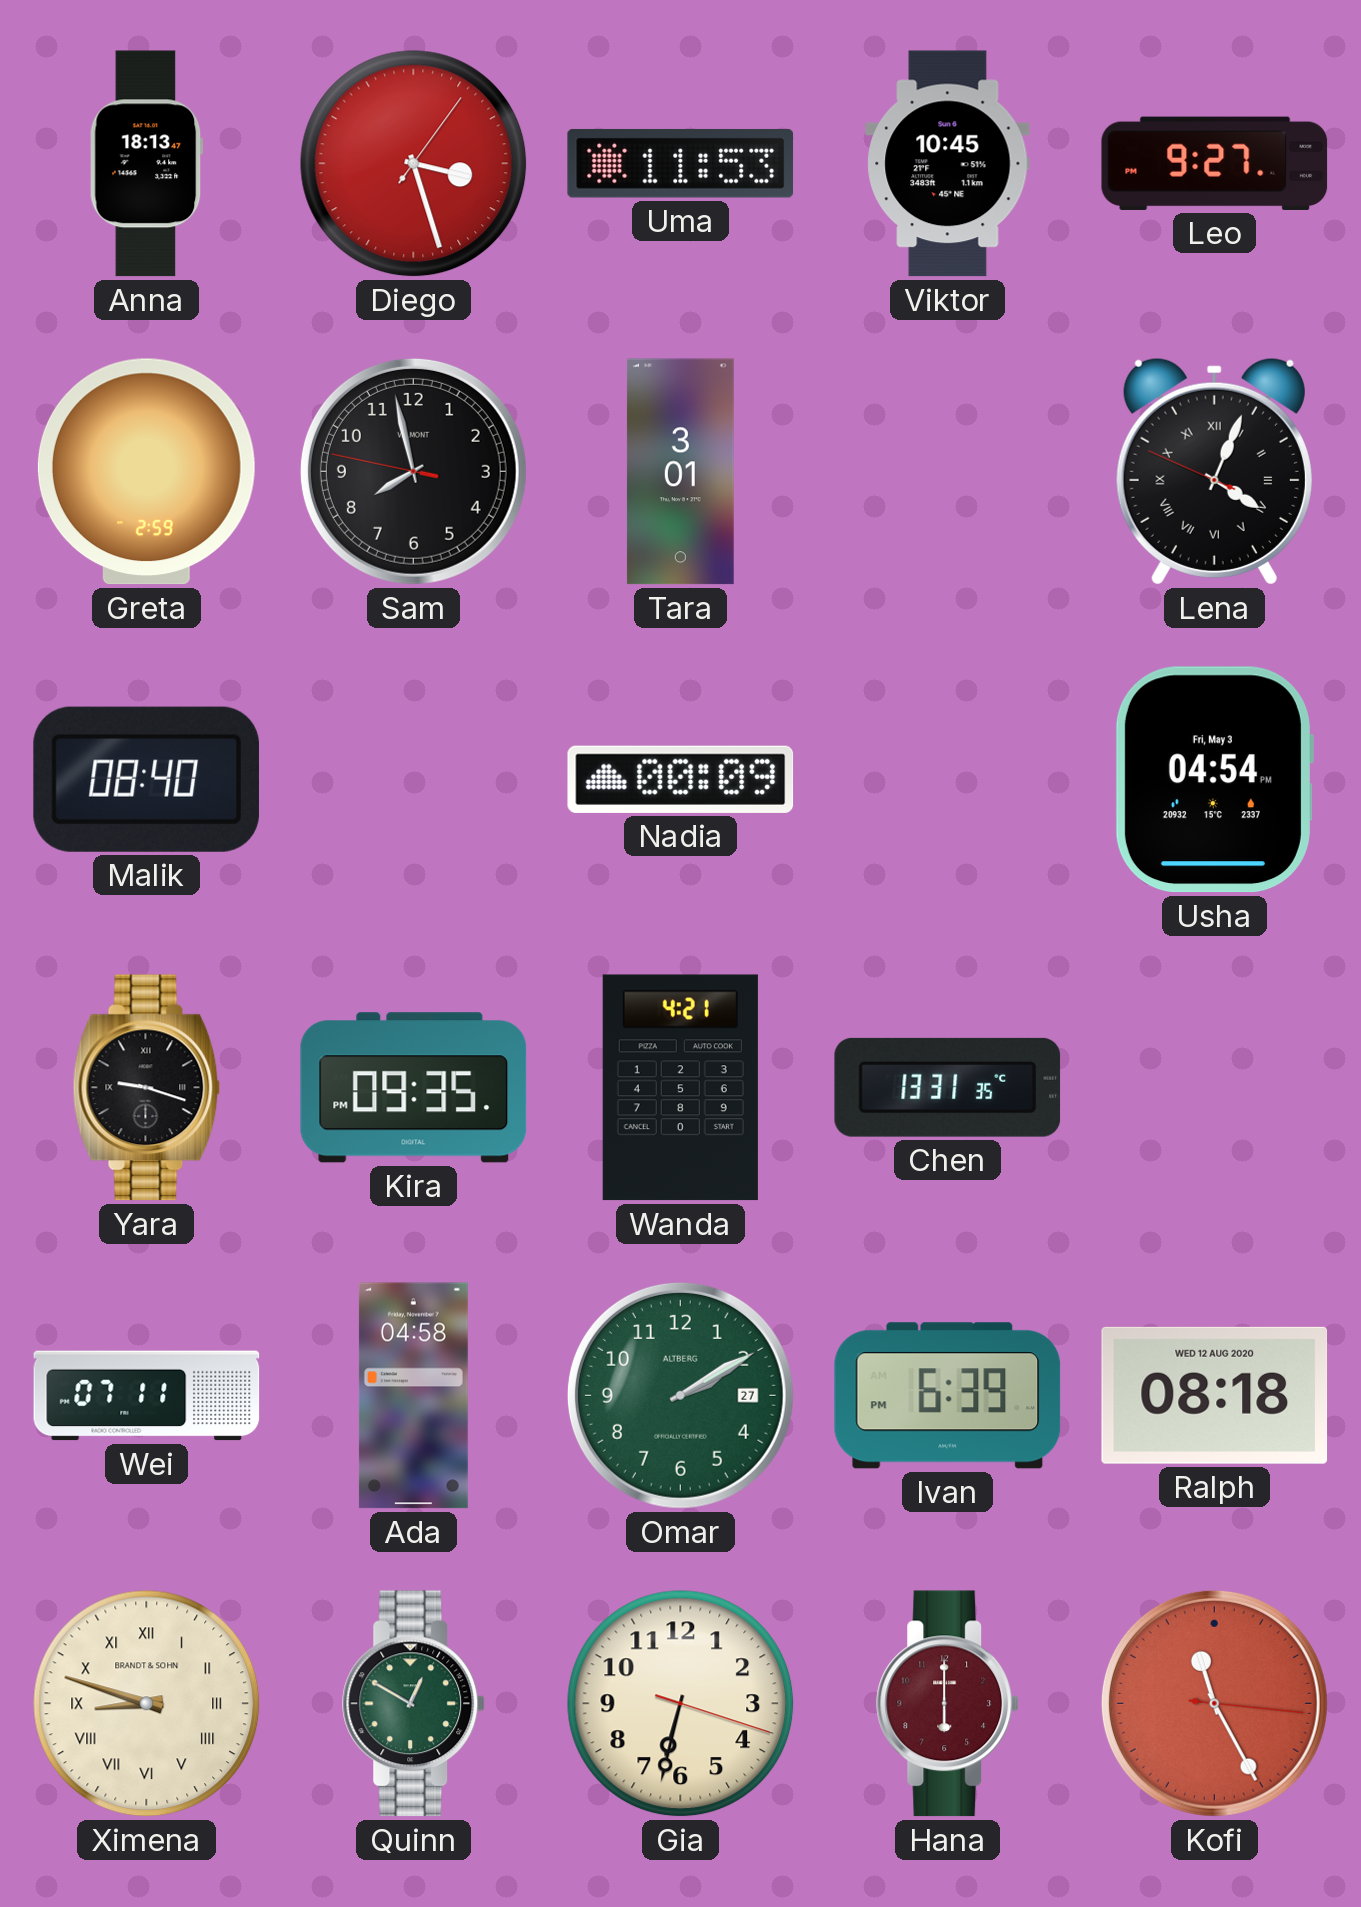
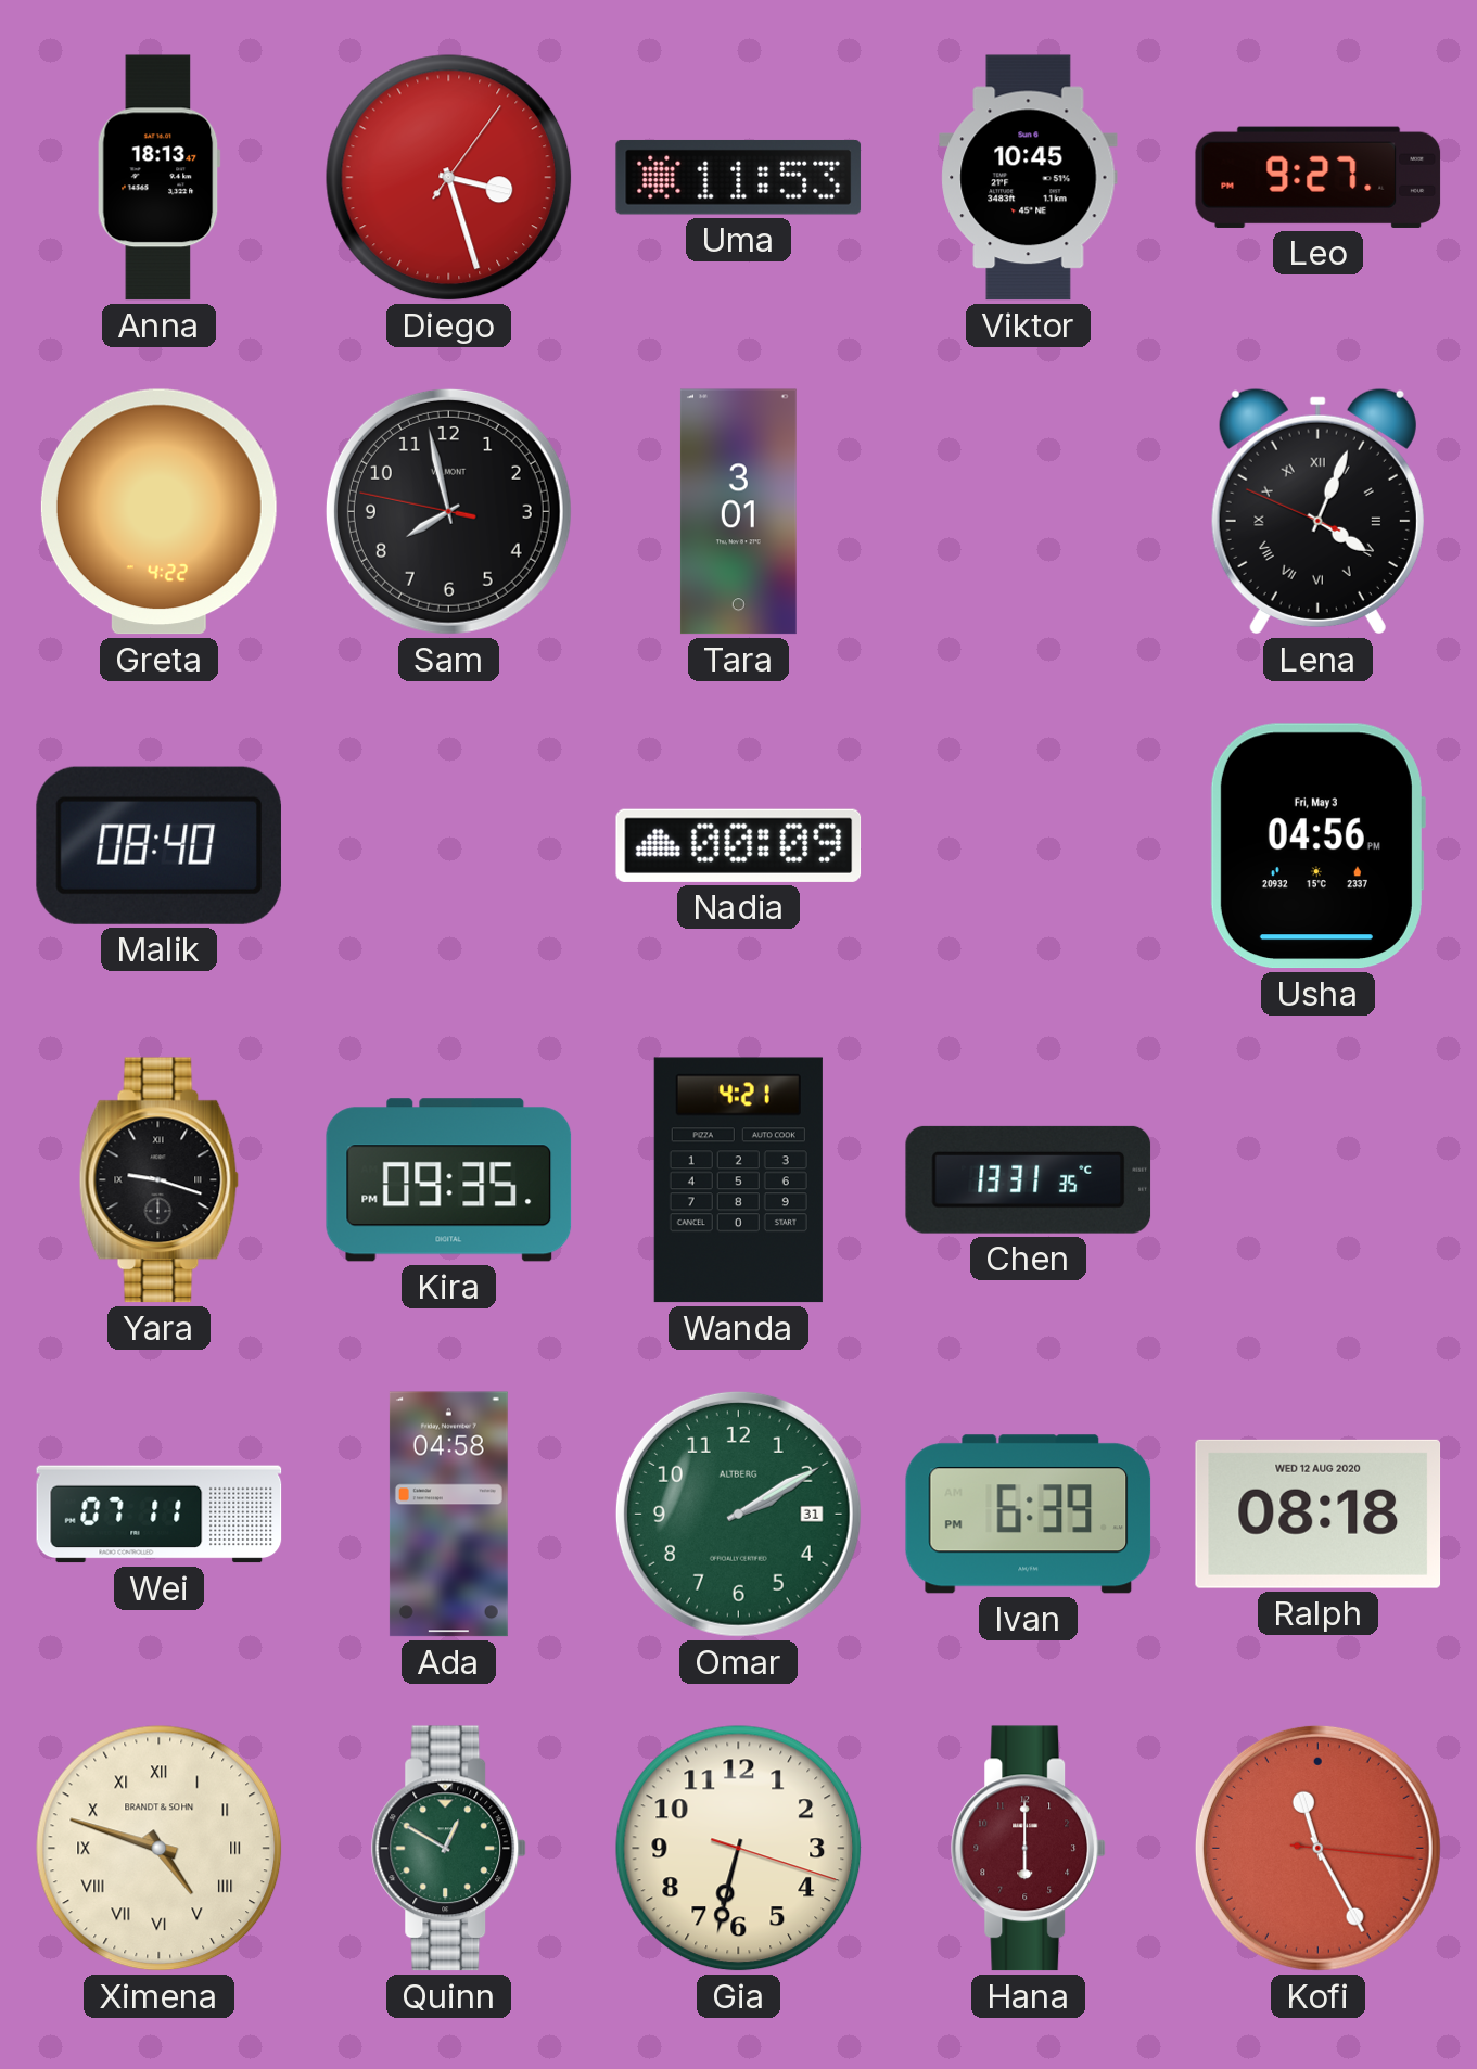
Greta: 2:59 -> 4:22
Usha: 04:54 -> 04:56
Omar date: 27 -> 31
Ximena: 8:48 -> 4:48
